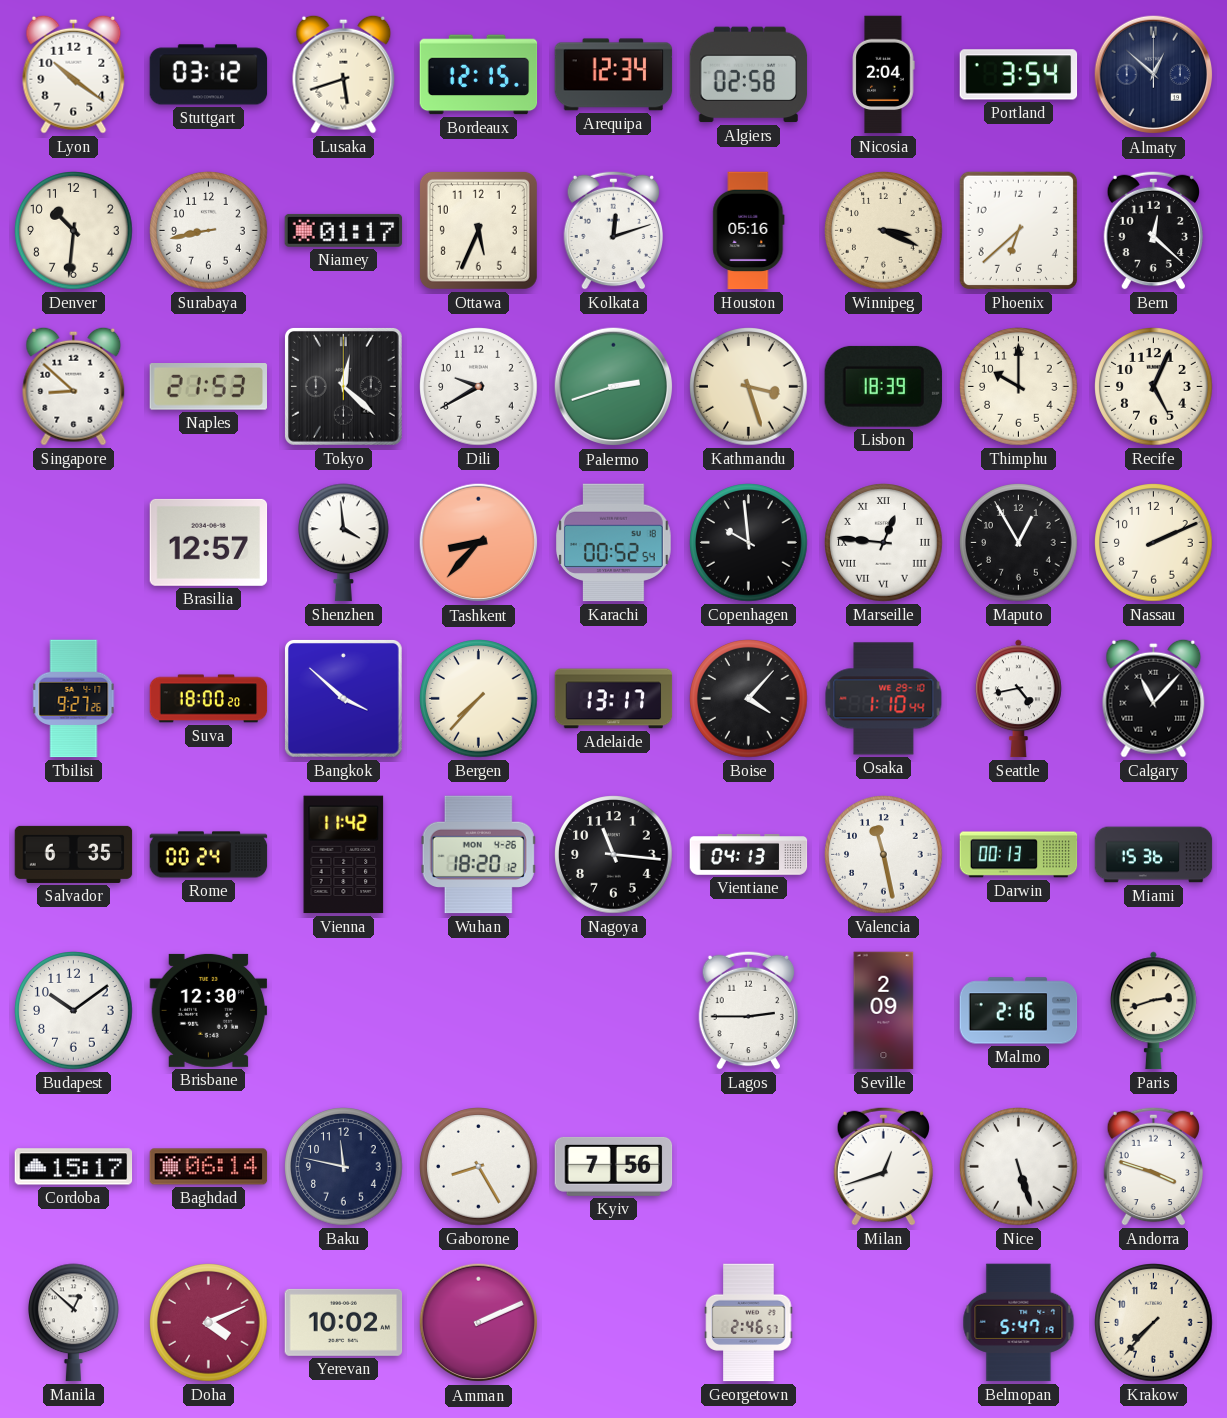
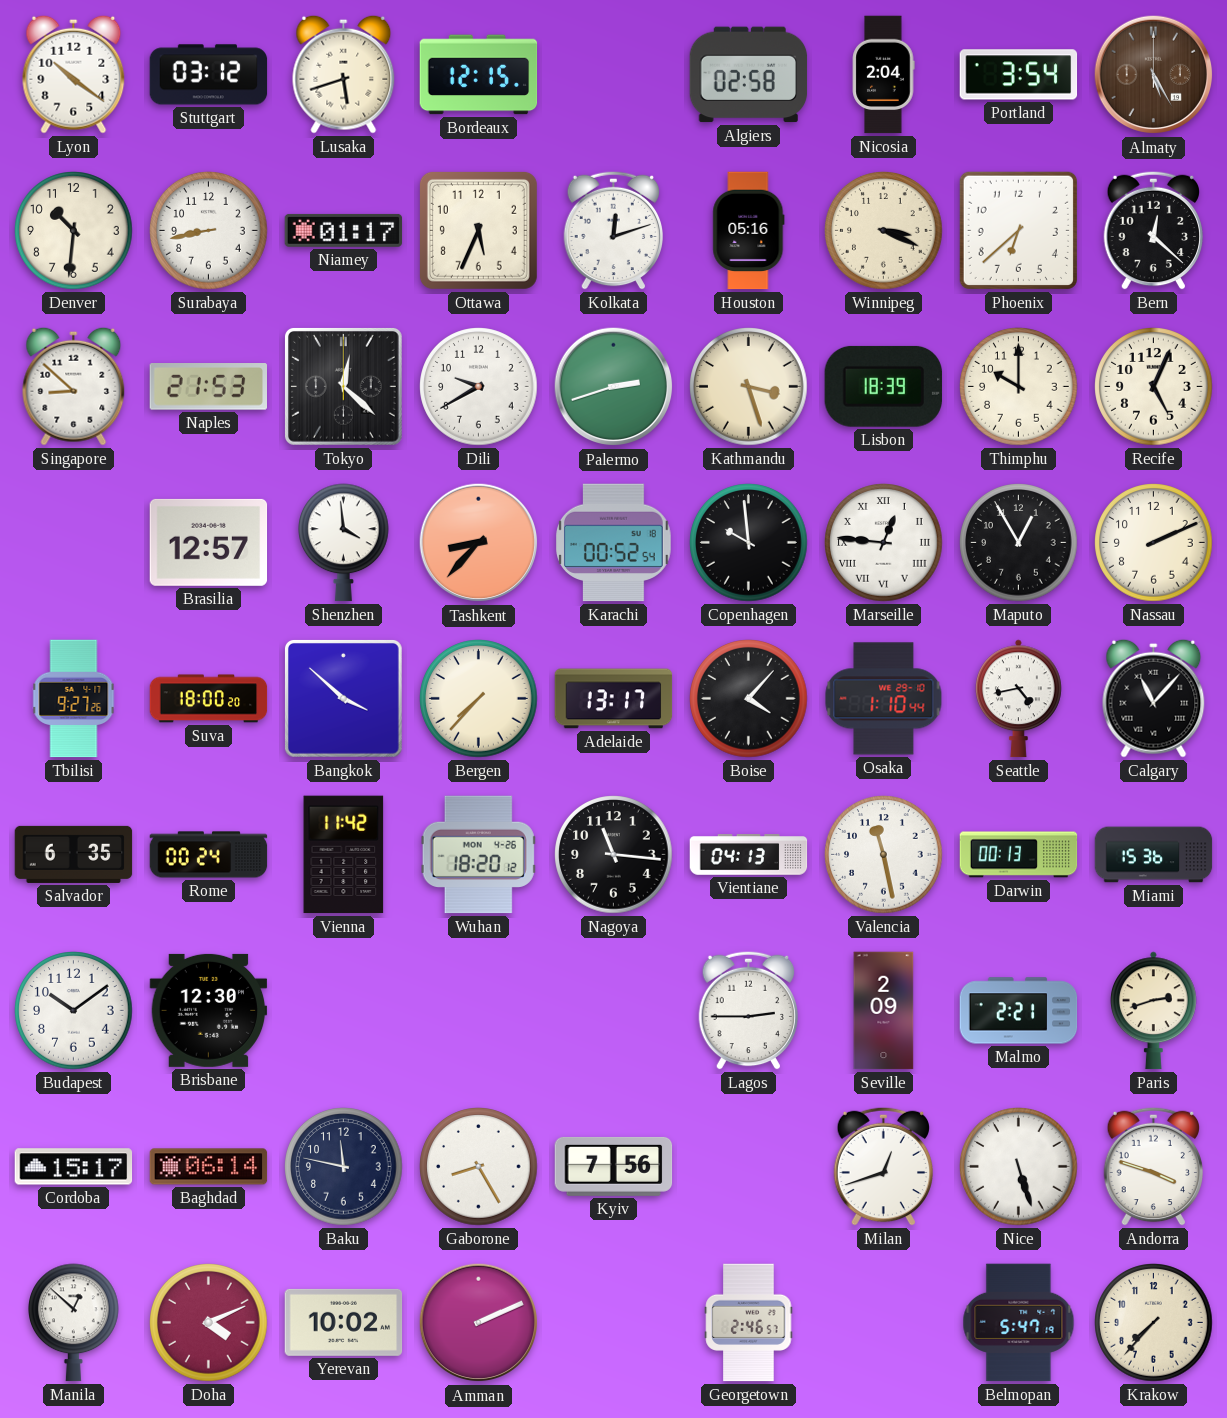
Arequipa: 12:34 -> none
Almaty: 12:52 -> 5:25
Almaty dial: navy -> brown
Malmo: 2:16 -> 2:21
